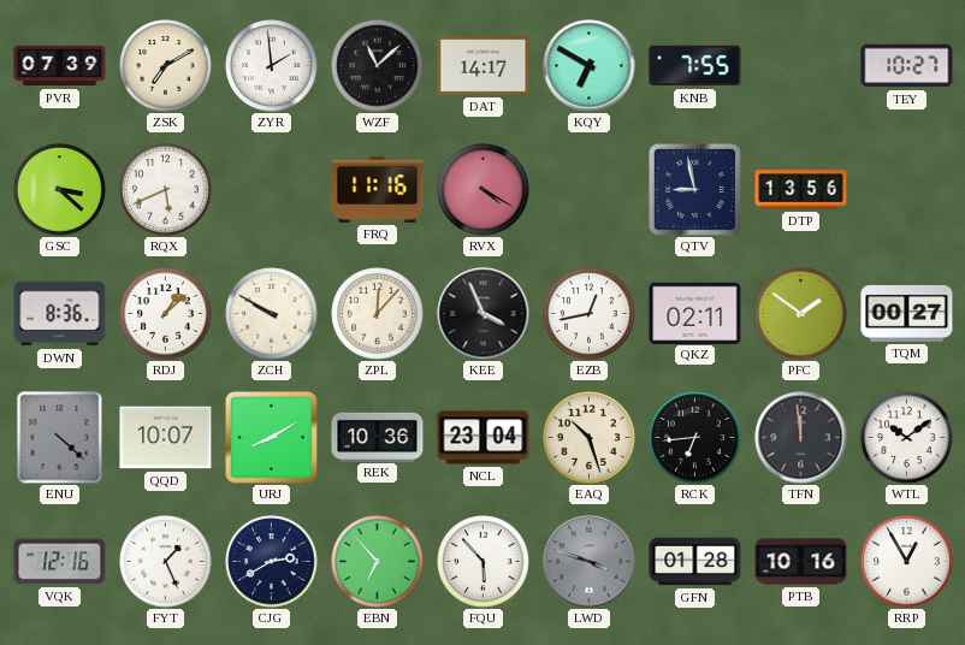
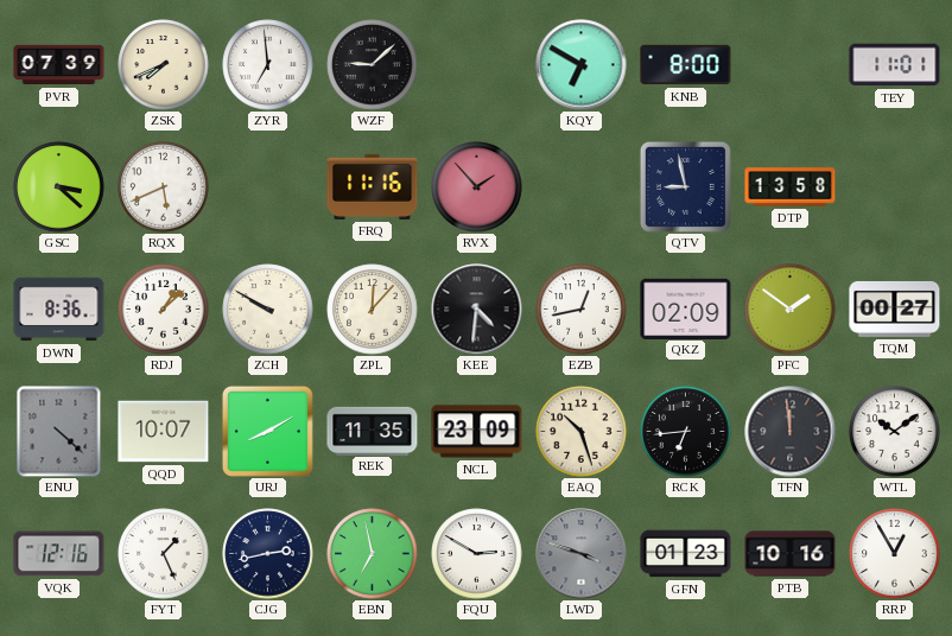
ZSK: 7:10 -> 7:41
ZYR: 1:59 -> 6:59
WZF: 11:08 -> 9:08
DAT: 14:17 -> none
KNB: 7:55 -> 8:00
TEY: 10:27 -> 11:01
RVX: 4:20 -> 1:53
DTP: 13:56 -> 13:58
KEE: 3:56 -> 4:31
QKZ: 02:11 -> 02:09
REK: 10:36 -> 11:35
NCL: 23:04 -> 23:09
CJG: 2:40 -> 2:43
EBN: 6:53 -> 6:58
FQU: 5:53 -> 2:50
GFN: 01:28 -> 01:23
